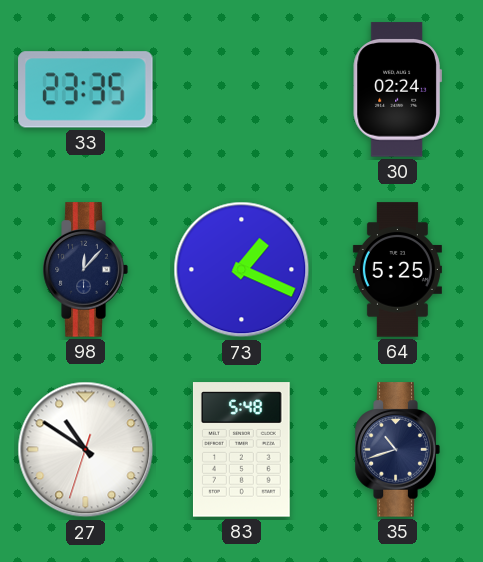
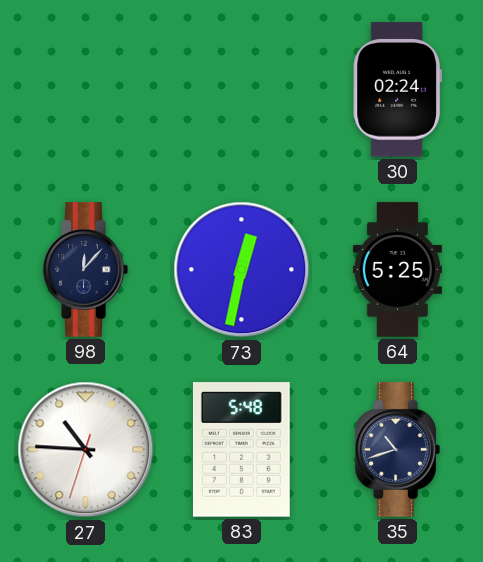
33: 23:35 -> none
73: 1:19 -> 12:32
27: 10:50 -> 10:45
